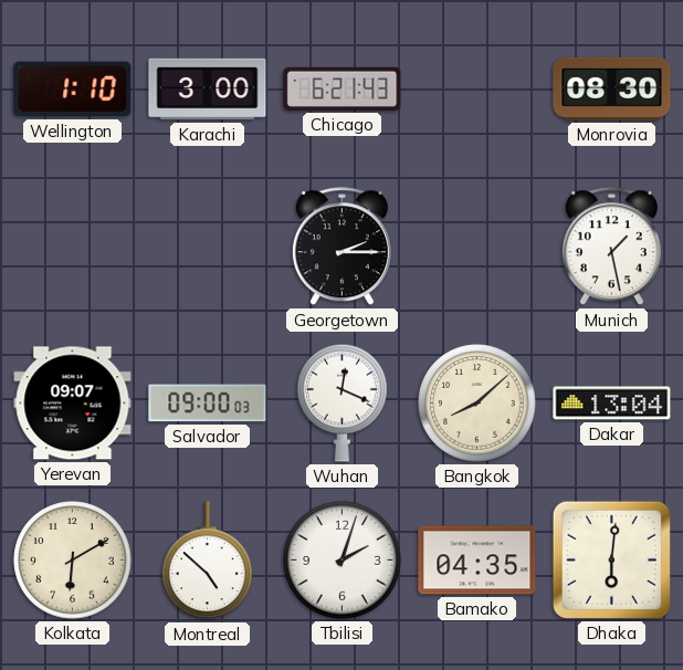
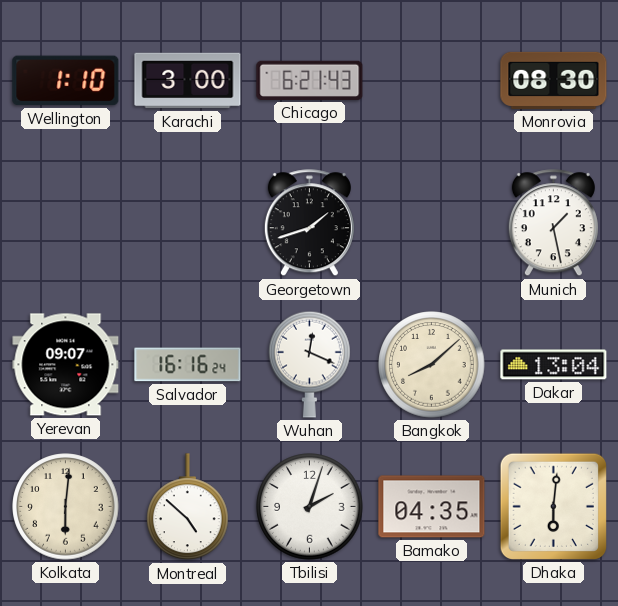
Georgetown: 2:15 -> 1:42
Salvador: 09:00 -> 16:16
Kolkata: 6:10 -> 6:01
